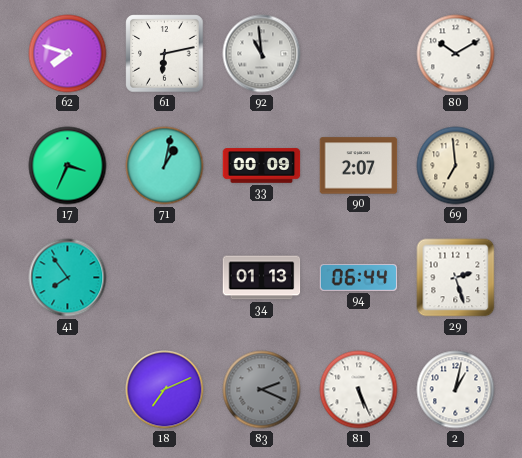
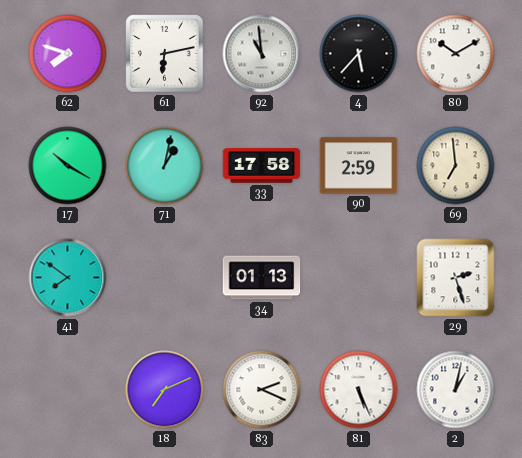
4: none -> 5:37
17: 3:34 -> 10:20
33: 00:09 -> 17:58
90: 2:07 -> 2:59
41: 7:54 -> 7:51
94: 06:44 -> none
83 dial: grey -> white
